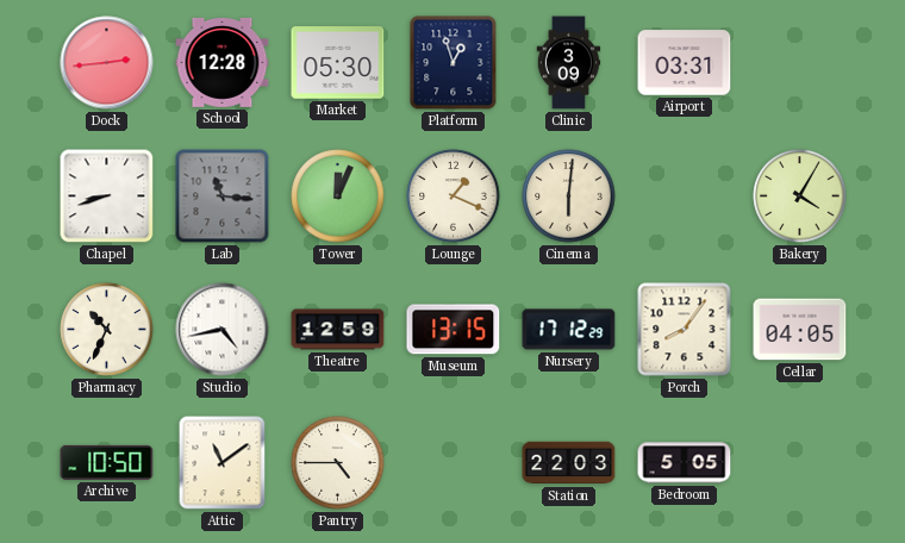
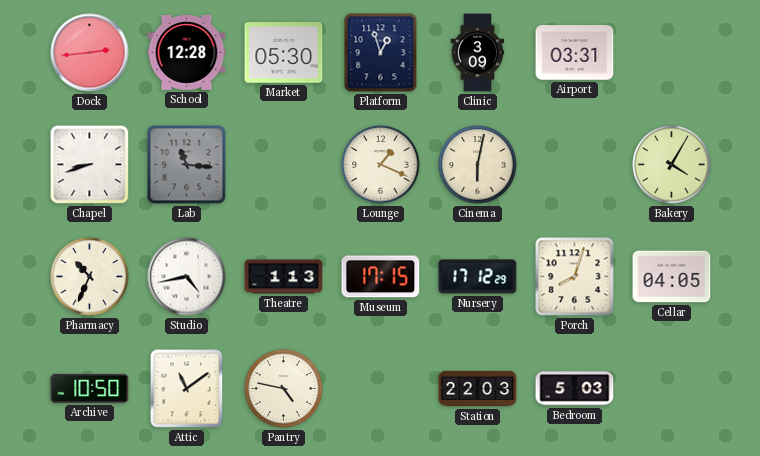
Tower: 12:04 -> none
Cinema: 6:01 -> 6:02
Theatre: 12:59 -> 1:13
Museum: 13:15 -> 17:15
Porch: 8:06 -> 8:03
Pantry: 4:45 -> 4:47
Bedroom: 5:05 -> 5:03
